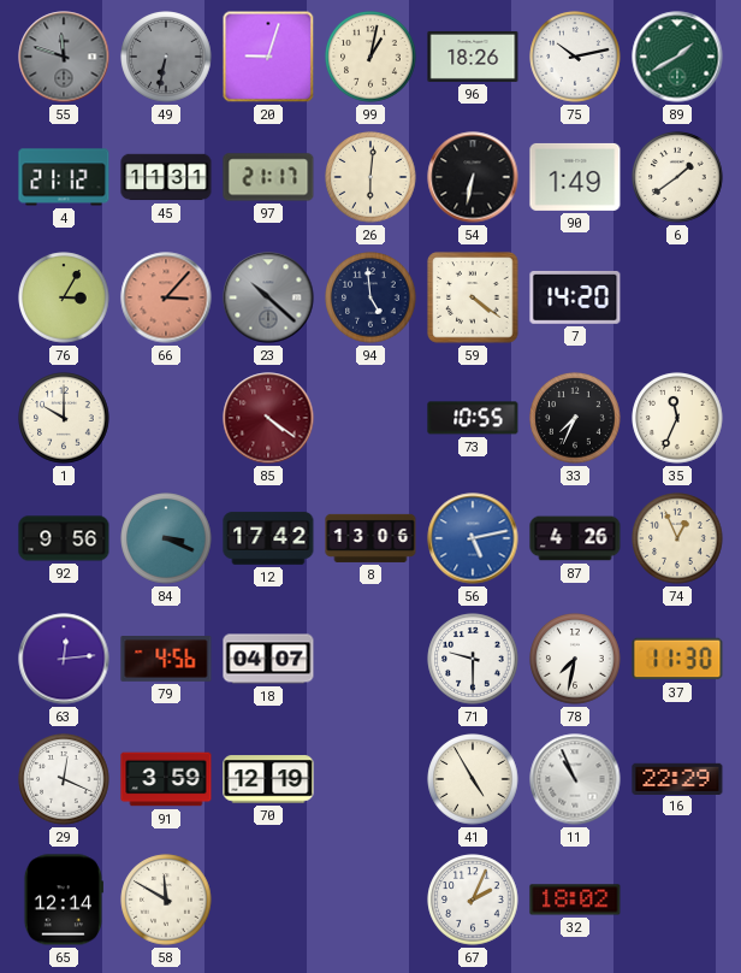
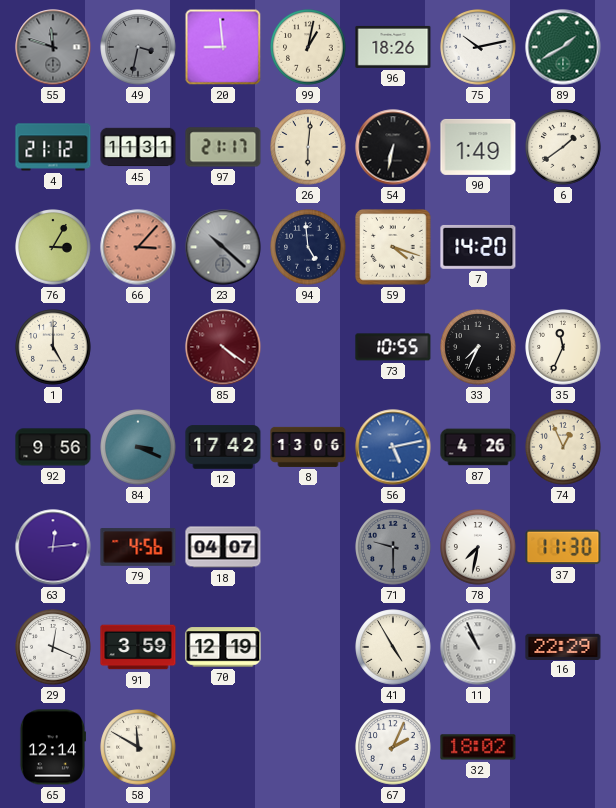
49: 6:32 -> 3:32
20: 9:03 -> 8:59
59: 4:21 -> 4:18
1: 10:00 -> 5:00
71 dial: white -> grey
